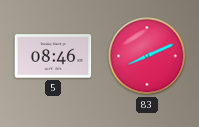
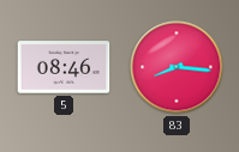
83: 8:11 -> 8:16
